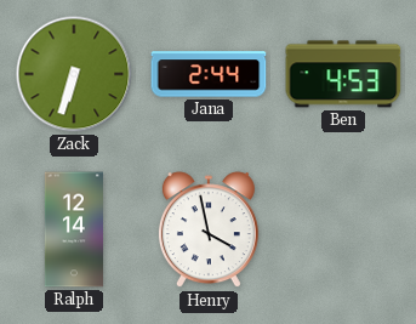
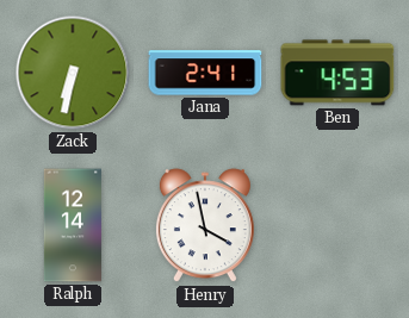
Zack: 6:33 -> 6:32
Jana: 2:44 -> 2:41
